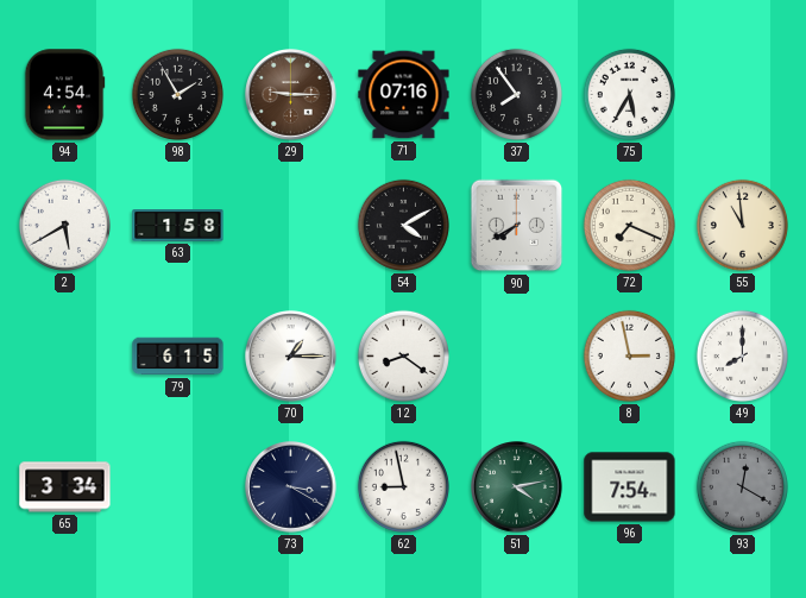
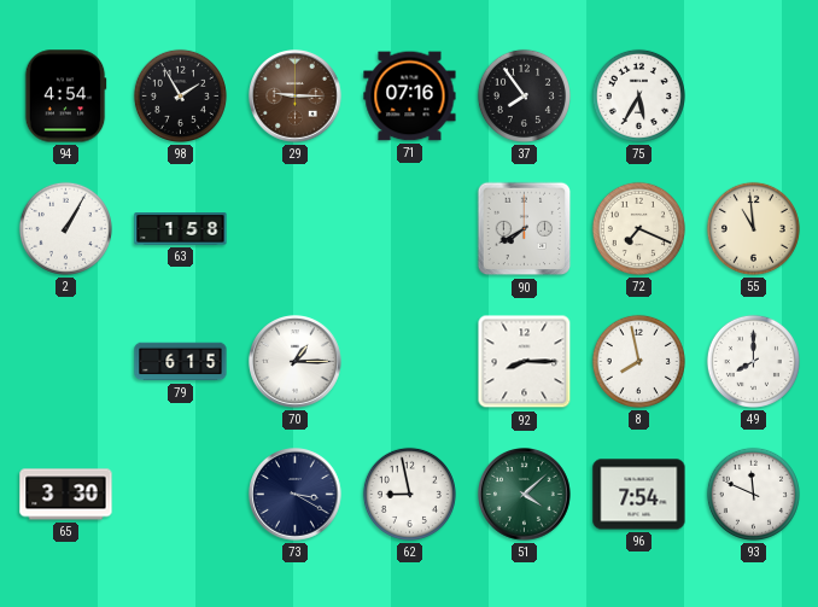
2: 5:40 -> 1:05
54: 4:10 -> none
12: 8:21 -> none
92: none -> 8:15
8: 2:58 -> 7:58
65: 3:34 -> 3:30
51: 4:13 -> 4:08
93: 12:20 -> 11:49
93 dial: grey -> white
